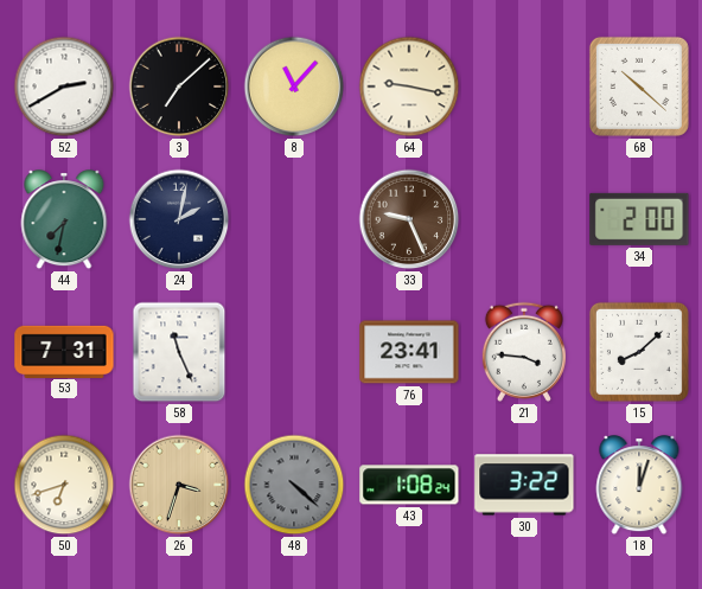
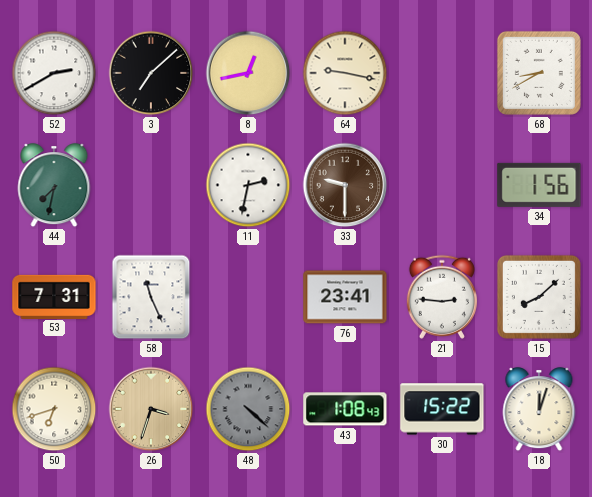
8: 11:07 -> 12:43
68: 10:22 -> 8:40
24: 2:02 -> none
11: none -> 2:32
33: 9:26 -> 9:30
34: 2:00 -> 1:56
21: 3:46 -> 2:46
43: 1:08:24 -> 1:08:43
30: 3:22 -> 15:22
